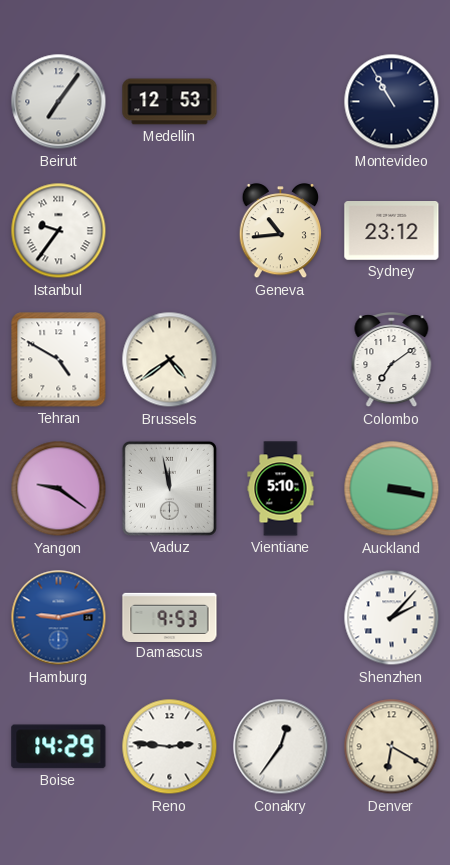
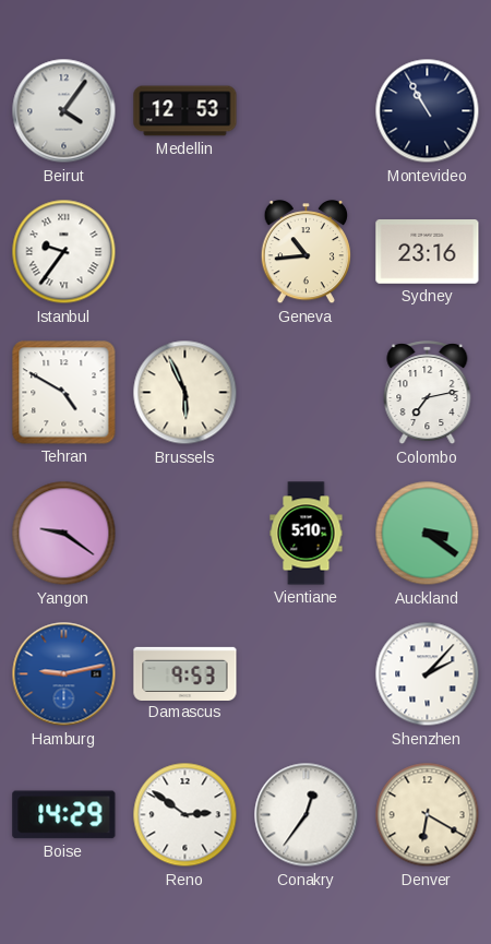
Beirut: 7:06 -> 4:06
Sydney: 23:12 -> 23:16
Brussels: 4:39 -> 5:56
Colombo: 7:09 -> 7:13
Vaduz: 11:58 -> none
Auckland: 3:17 -> 3:21
Reno: 2:46 -> 2:51
